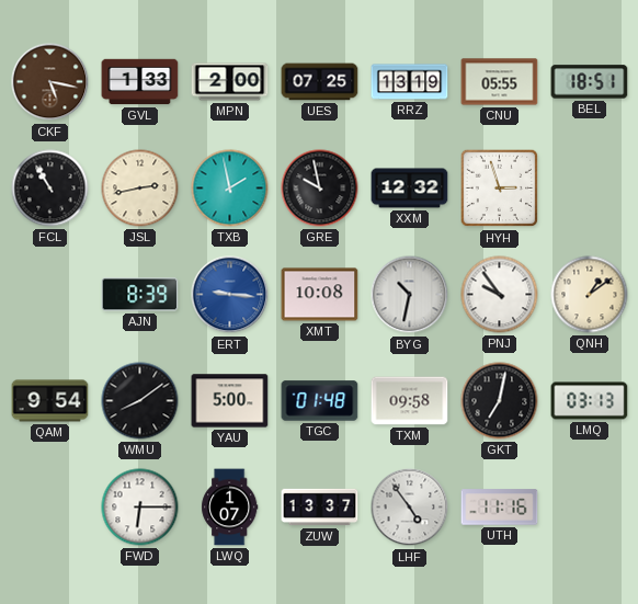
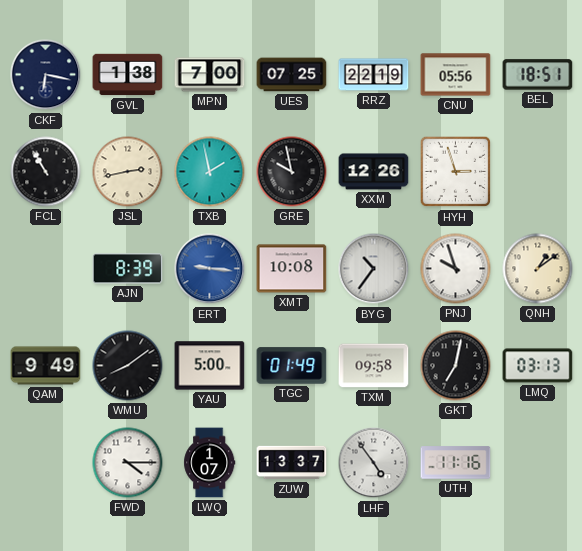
CKF: 5:17 -> 6:17
CKF dial: brown -> navy
GVL: 1:33 -> 1:38
MPN: 2:00 -> 7:00
RRZ: 13:19 -> 22:19
CNU: 05:55 -> 05:56
XXM: 12:32 -> 12:26
BYG: 10:32 -> 10:36
PNJ: 9:54 -> 9:57
QAM: 9:54 -> 9:49
TGC: 01:48 -> 01:49
FWD: 6:15 -> 4:15
